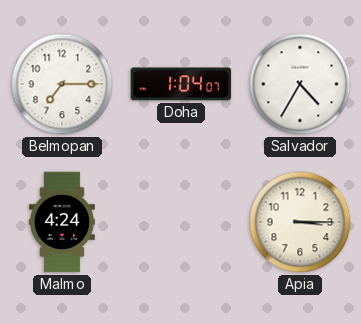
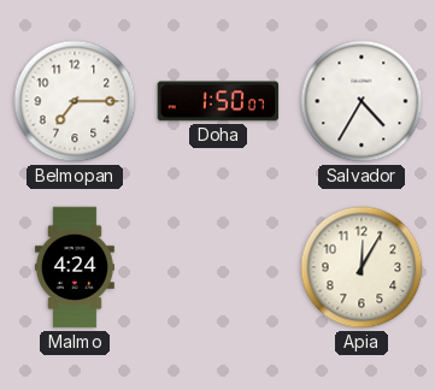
Doha: 1:04 -> 1:50
Apia: 3:15 -> 12:05
